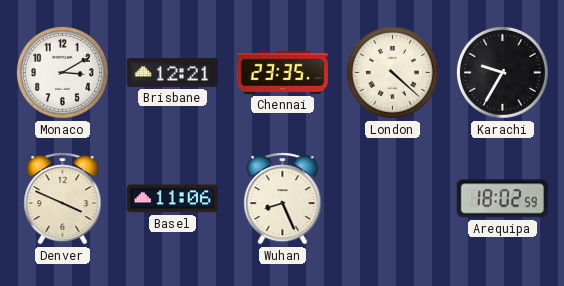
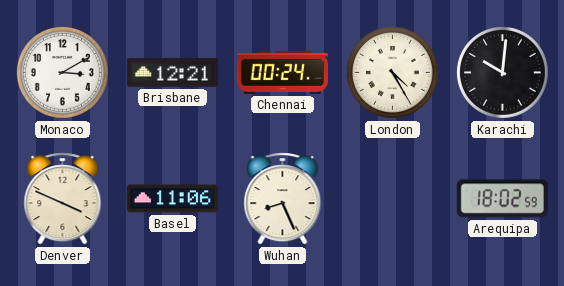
Chennai: 23:35 -> 00:24
London: 4:22 -> 4:25
Karachi: 9:35 -> 10:01
